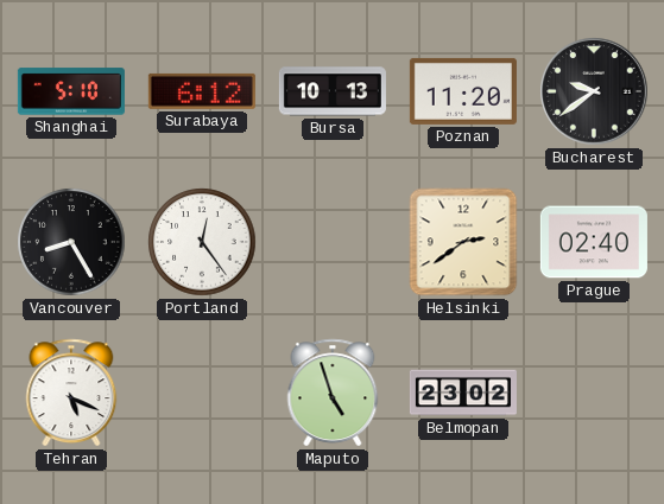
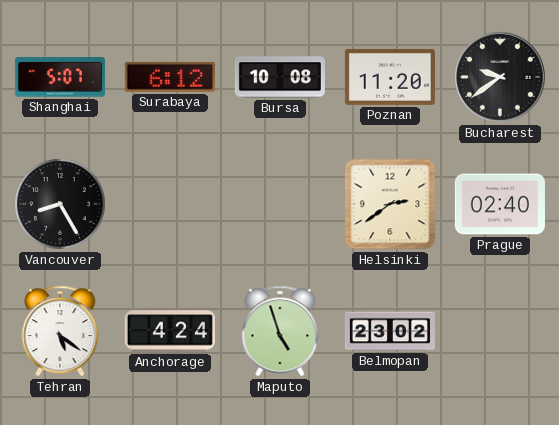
Shanghai: 5:10 -> 5:07
Bursa: 10:13 -> 10:08
Portland: 12:24 -> none
Tehran: 5:19 -> 5:21
Anchorage: none -> 4:24
